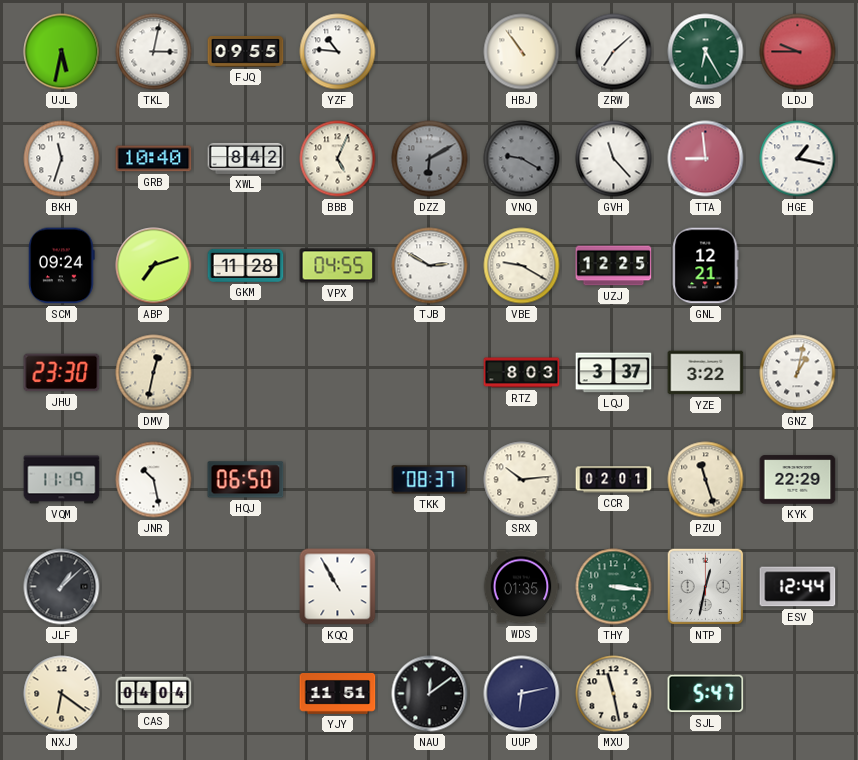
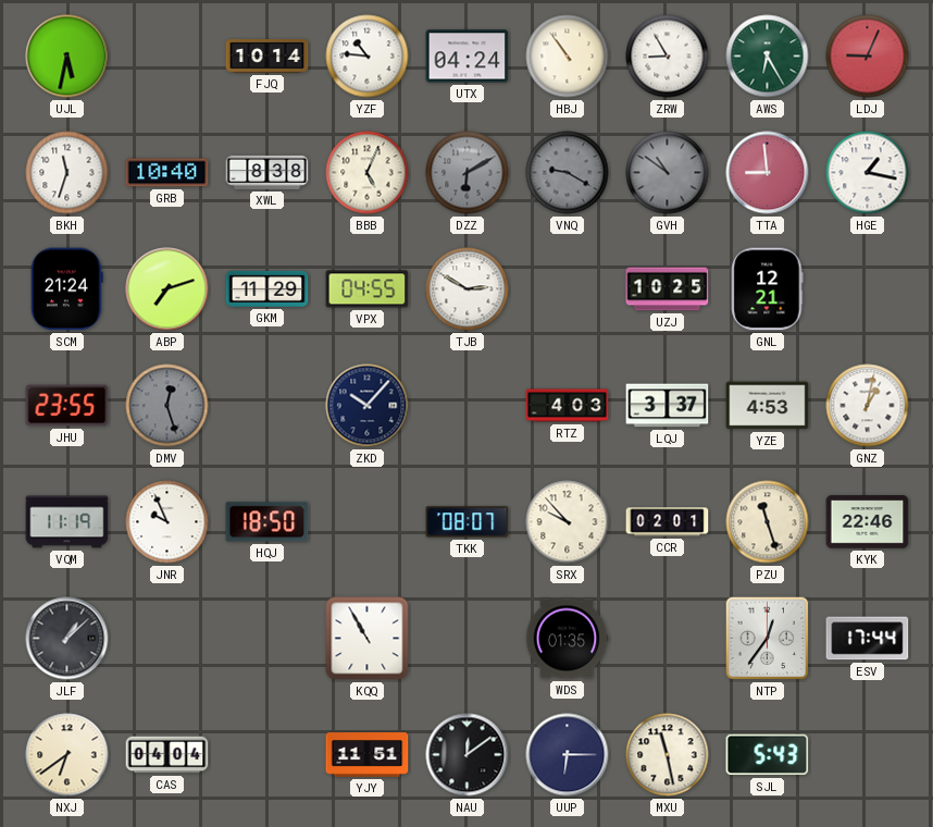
TKL: 3:02 -> none
FJQ: 09:55 -> 10:14
UTX: none -> 04:24
ZRW: 7:08 -> 8:55
LDJ: 9:45 -> 9:04
XWL: 8:42 -> 8:38
GVH: 11:23 -> 10:51
GVH dial: white -> grey
SCM: 09:24 -> 21:24
GKM: 11:28 -> 11:29
VBE: 9:20 -> none
UZJ: 12:25 -> 10:25
JHU: 23:30 -> 23:55
DMV: 12:32 -> 12:27
DMV dial: cream -> grey
ZKD: none -> 10:07
RTZ: 8:03 -> 4:03
YZE: 3:22 -> 4:53
JNR: 10:28 -> 9:56
HQJ: 06:50 -> 18:50
TKK: 08:37 -> 08:07
SRX: 10:14 -> 9:53
KYK: 22:29 -> 22:46
THY: 3:16 -> none
NTP: 12:32 -> 12:36
ESV: 12:44 -> 17:44
NXJ: 6:21 -> 6:39
UUP: 6:13 -> 6:15
SJL: 5:47 -> 5:43
